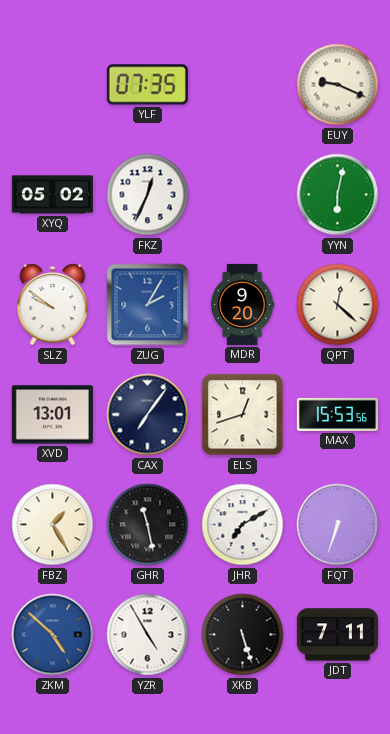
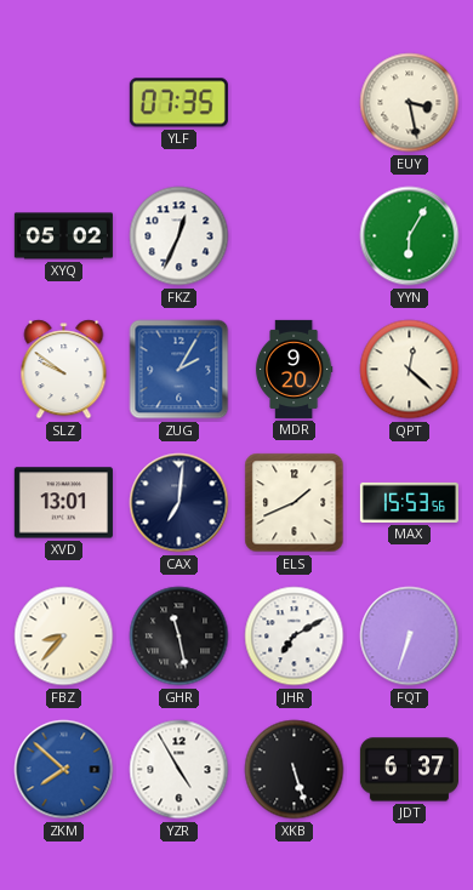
EUY: 9:19 -> 3:28
YYN: 6:02 -> 6:05
CAX: 7:06 -> 7:01
ELS: 12:42 -> 1:41
FBZ: 1:25 -> 8:37
ZKM: 4:52 -> 7:52
JDT: 7:11 -> 6:37
